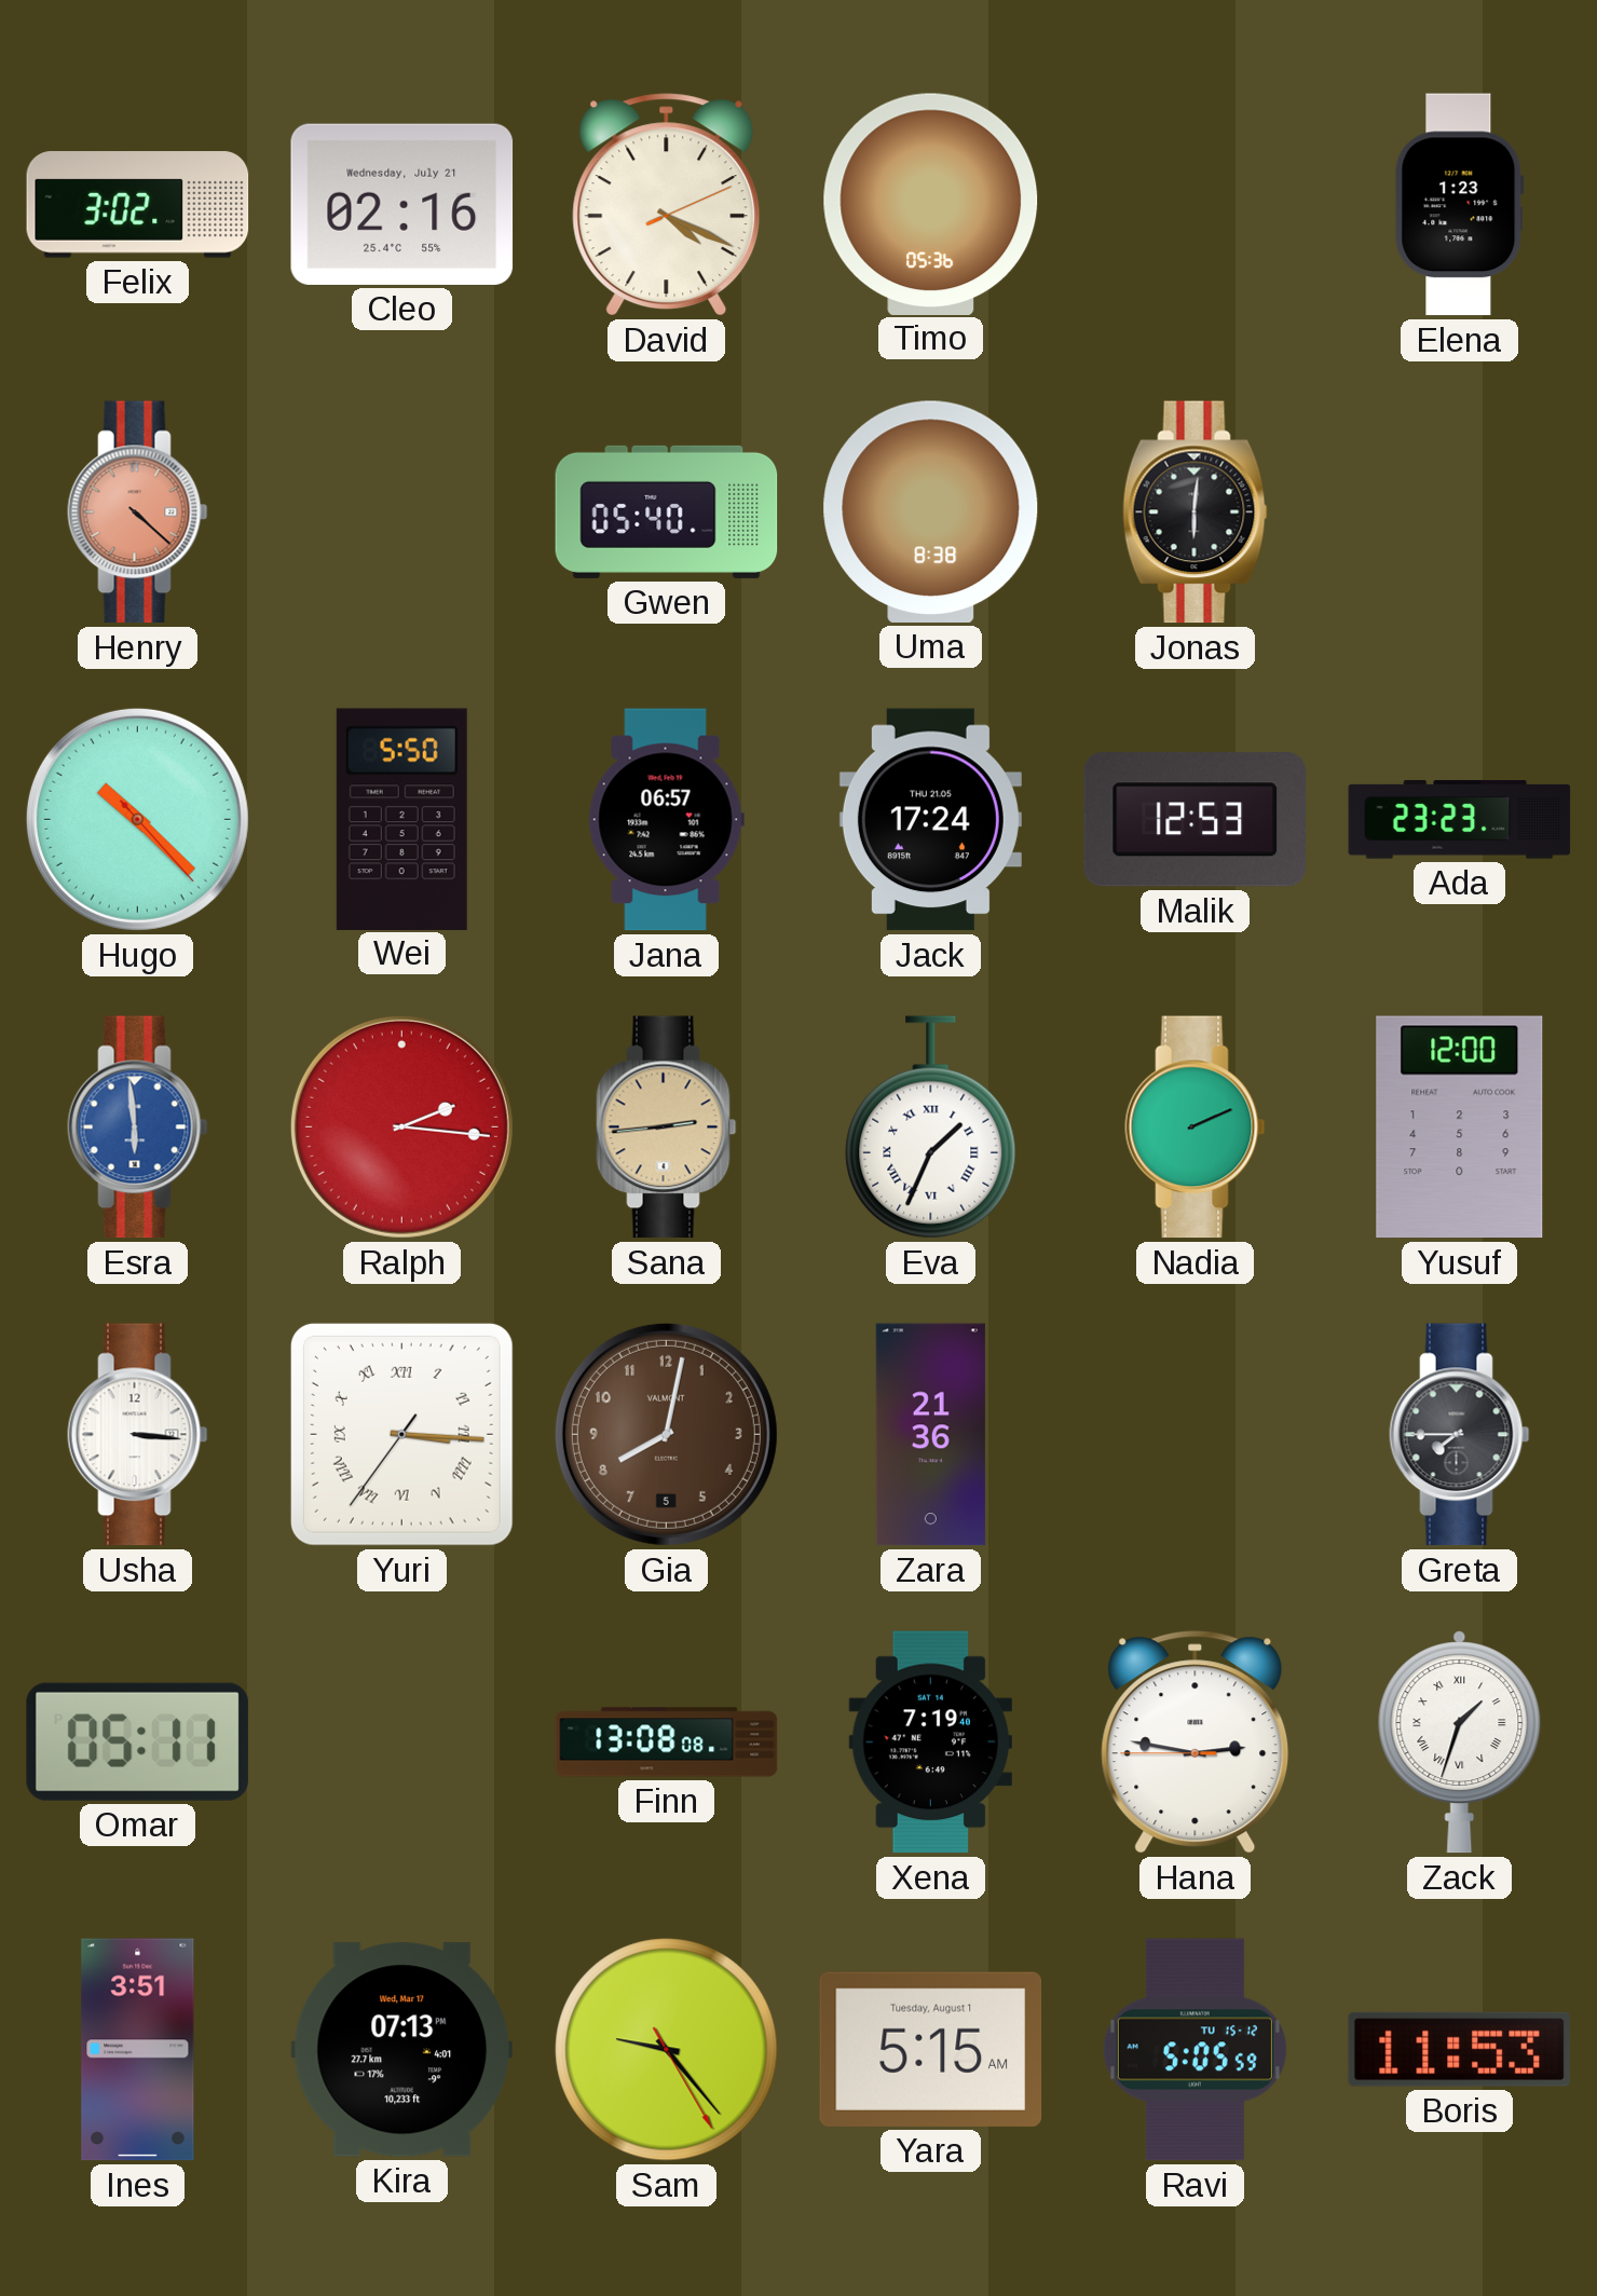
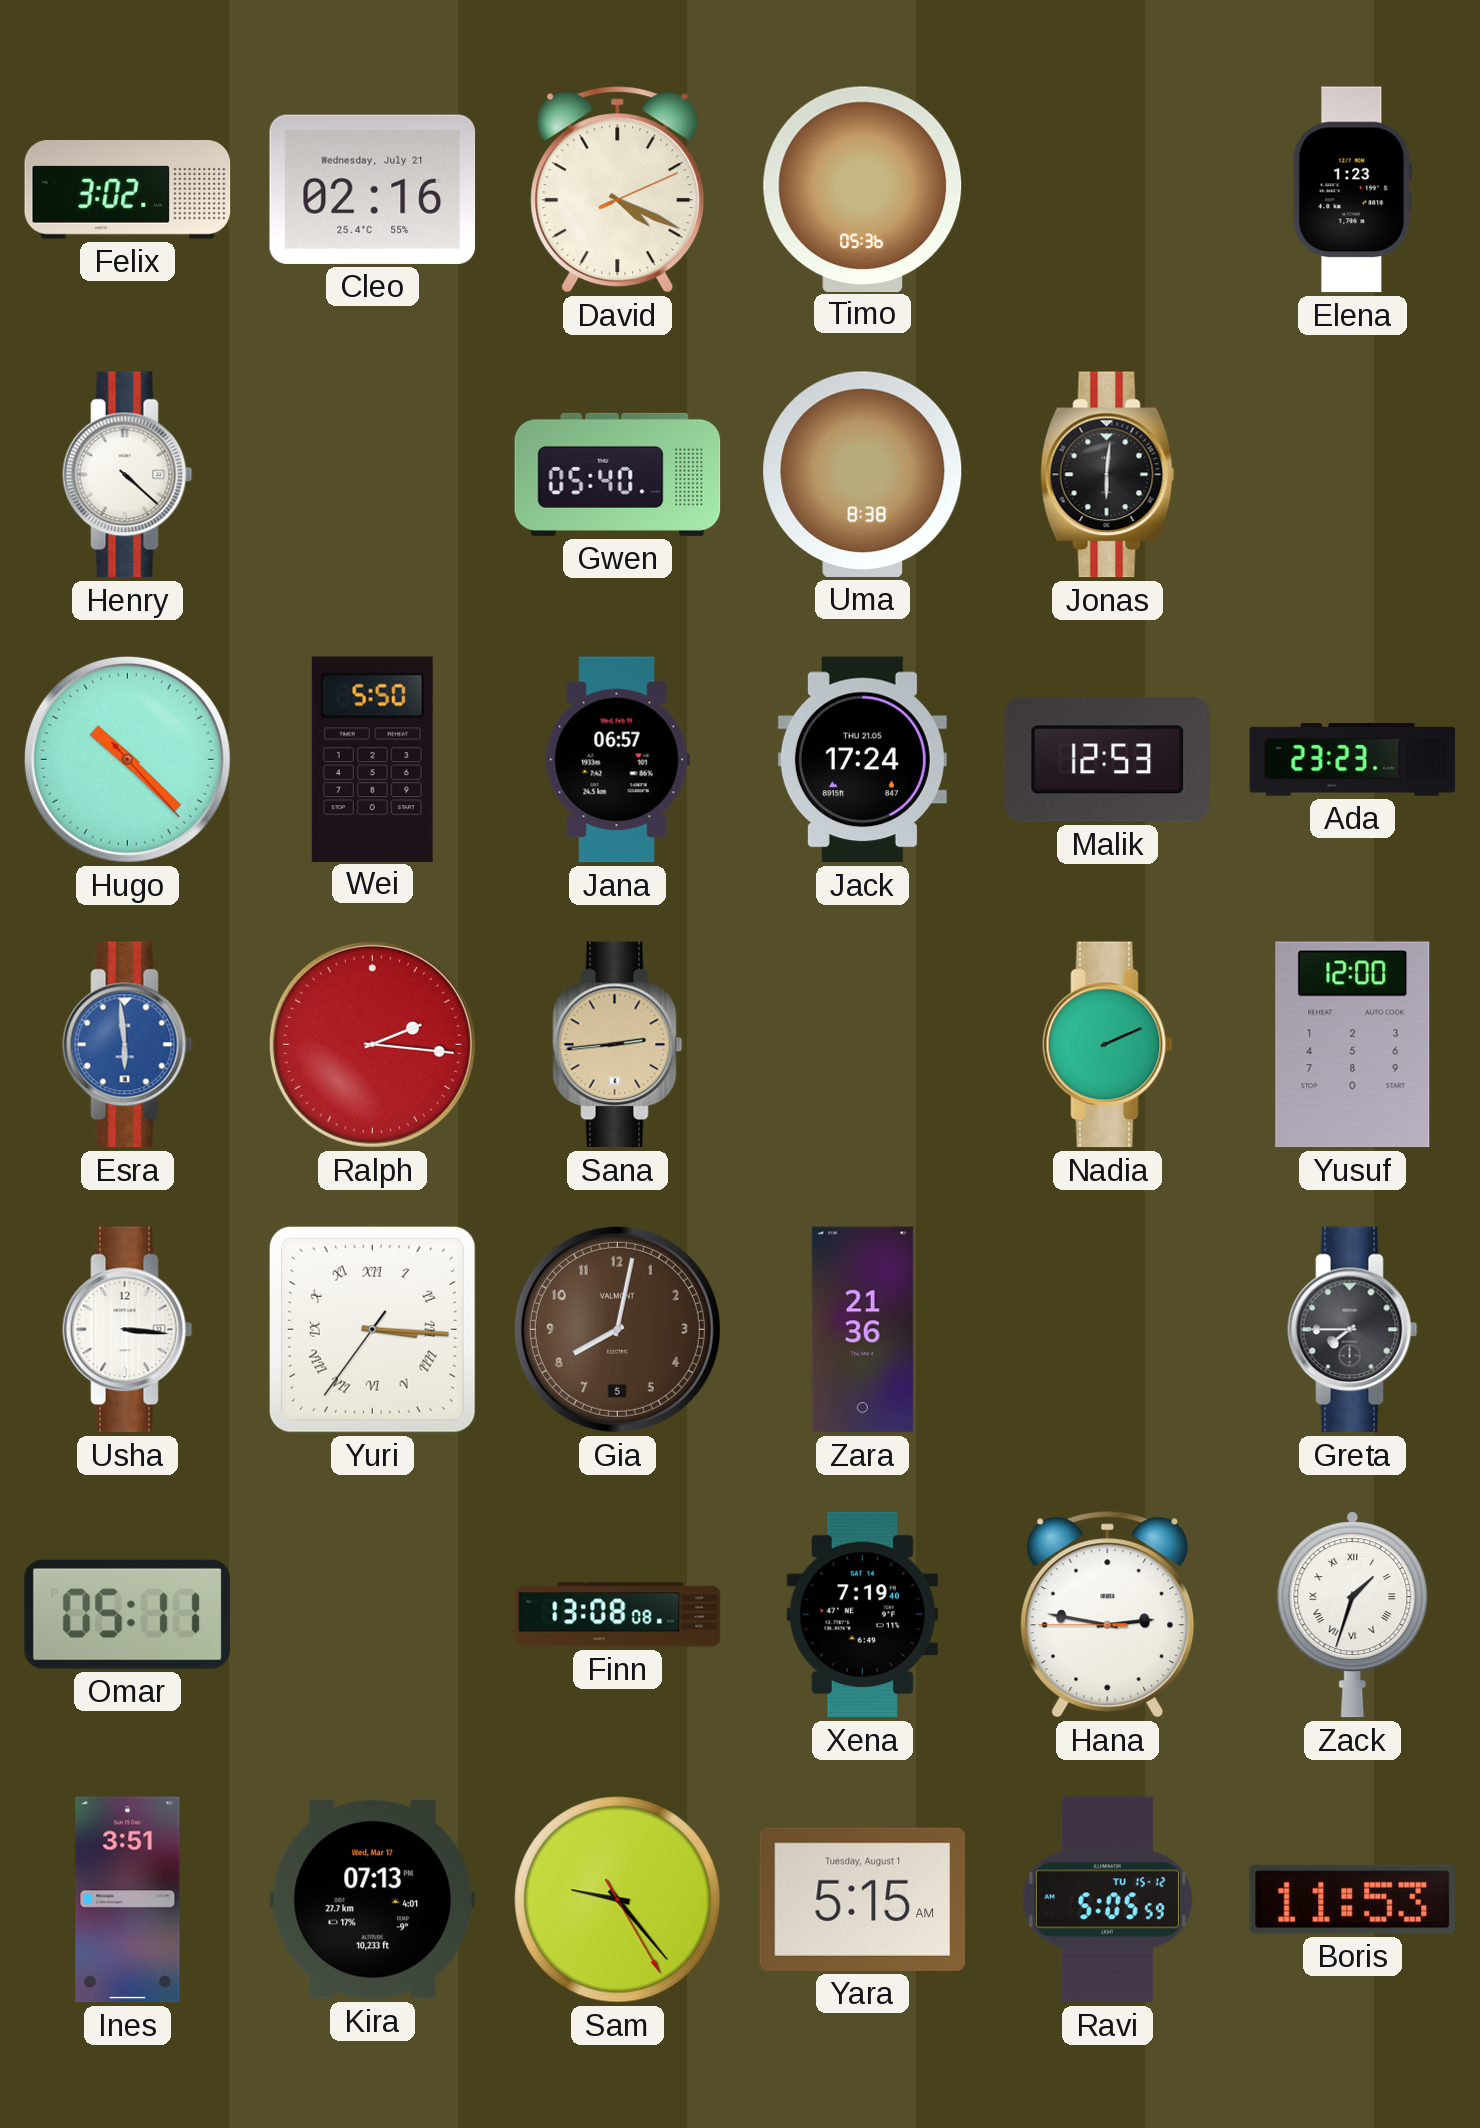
Henry dial: salmon -> white
Eva: 1:34 -> none
